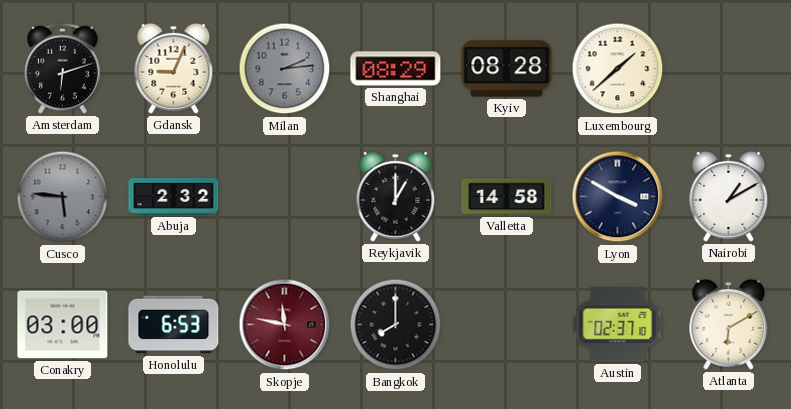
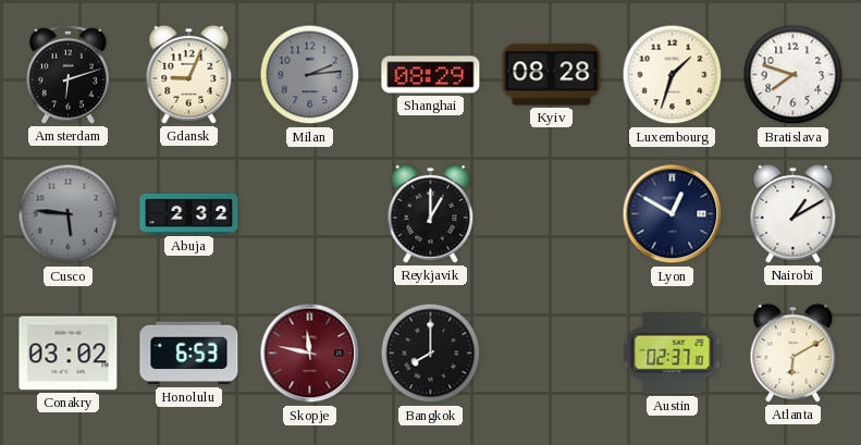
Luxembourg: 1:38 -> 1:33
Bratislava: none -> 7:48
Valletta: 14:58 -> none
Lyon: 3:50 -> 12:50
Conakry: 03:00 -> 03:02
